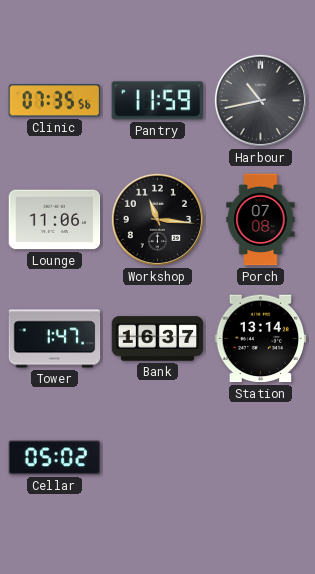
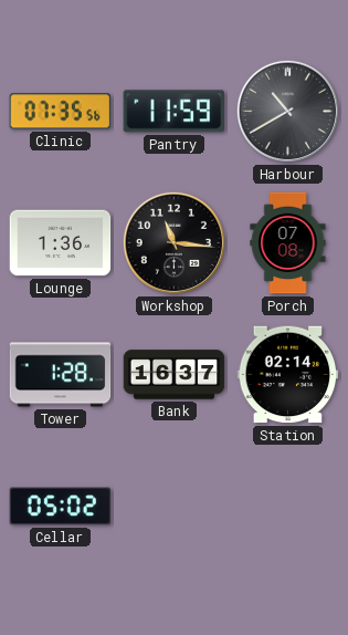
Harbour: 10:43 -> 10:40
Lounge: 11:06 -> 1:36
Tower: 1:47 -> 1:28
Station: 13:14 -> 02:14
